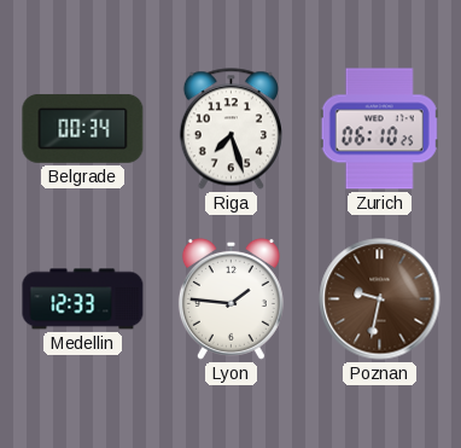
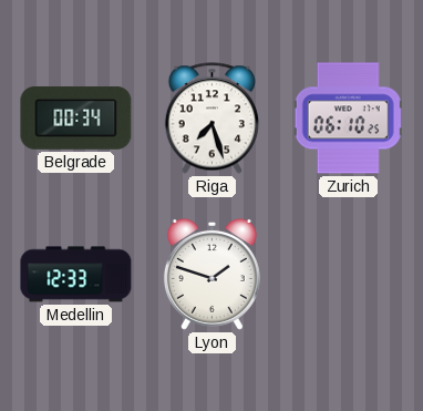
Lyon: 1:46 -> 1:48
Poznan: 9:32 -> none
